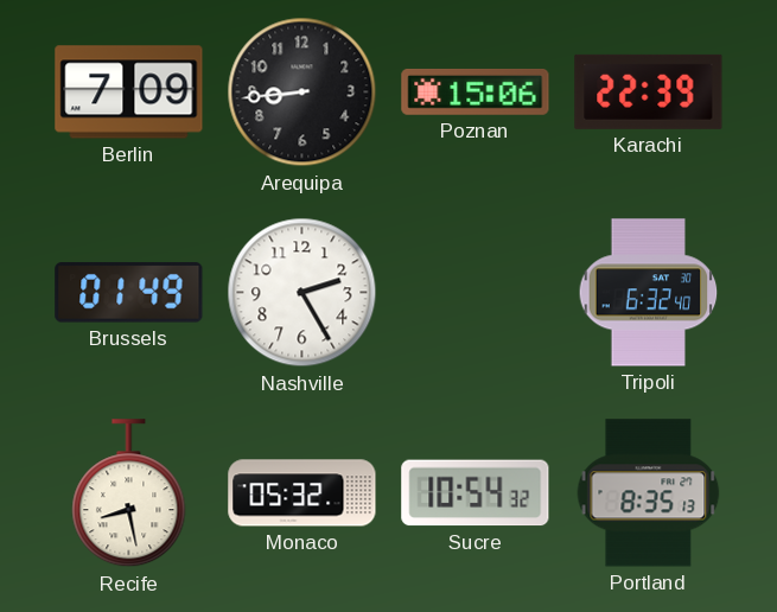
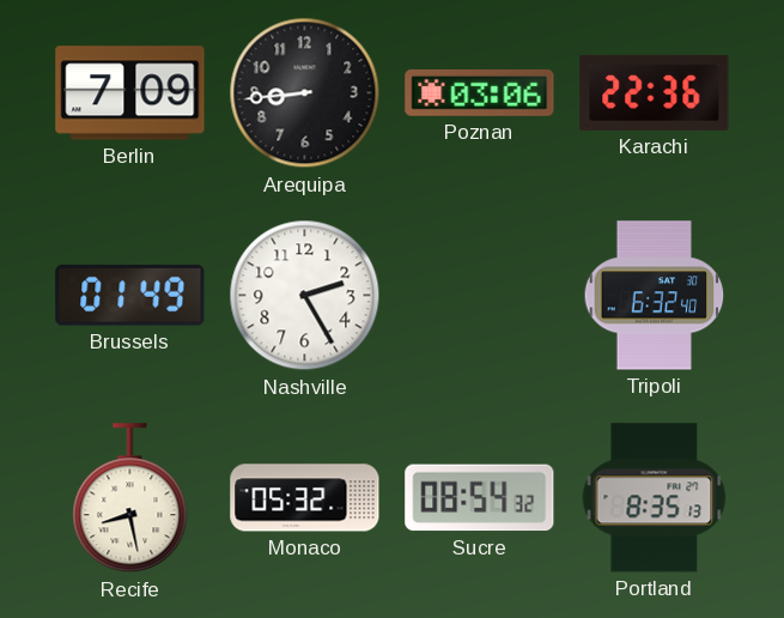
Poznan: 15:06 -> 03:06
Karachi: 22:39 -> 22:36
Sucre: 10:54 -> 08:54
